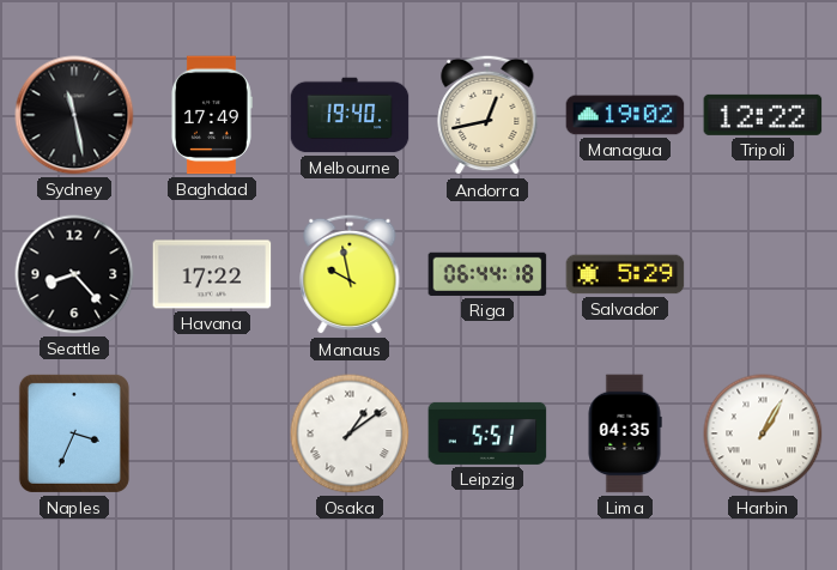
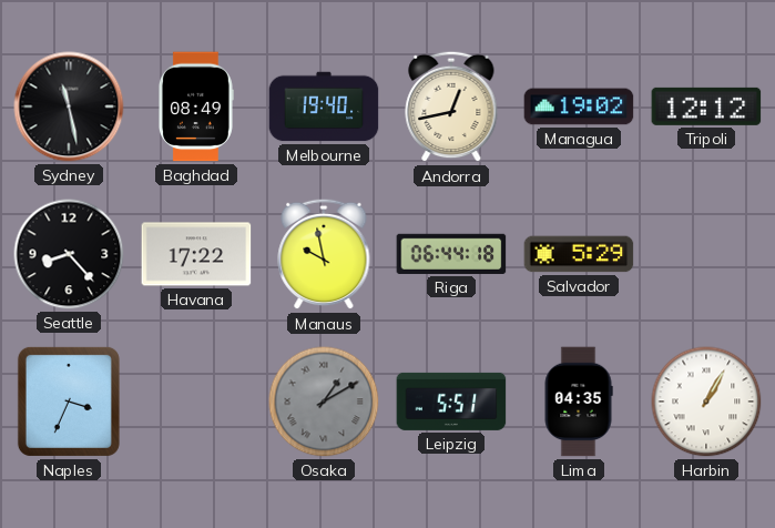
Baghdad: 17:49 -> 08:49
Tripoli: 12:22 -> 12:12
Osaka: 1:09 -> 1:10
Osaka dial: white -> grey
